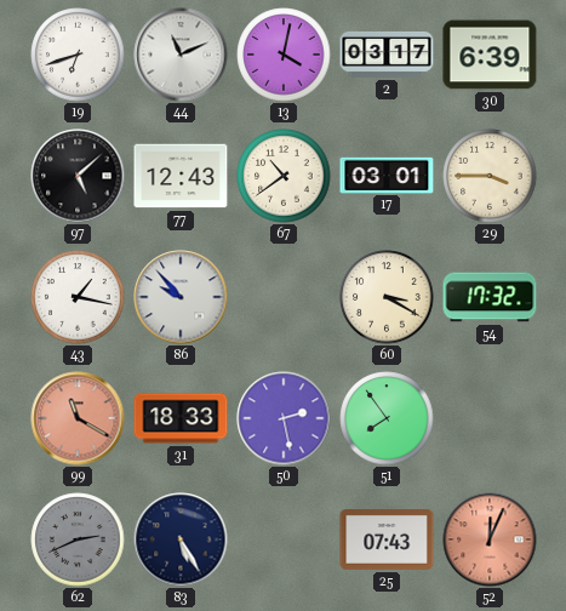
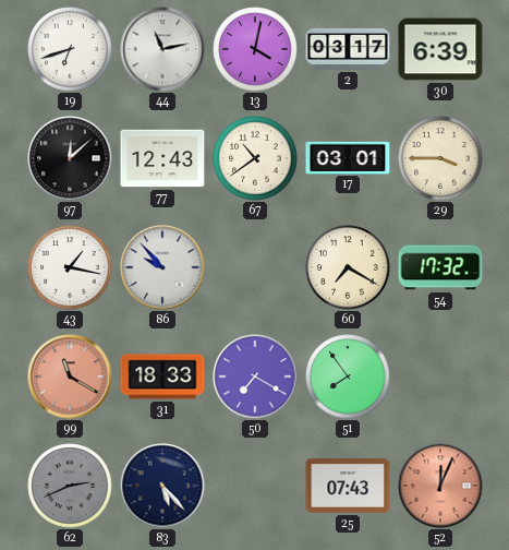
44: 11:11 -> 11:13
97: 5:08 -> 12:08
60: 3:20 -> 7:20
50: 2:28 -> 7:20
83: 5:25 -> 5:23
